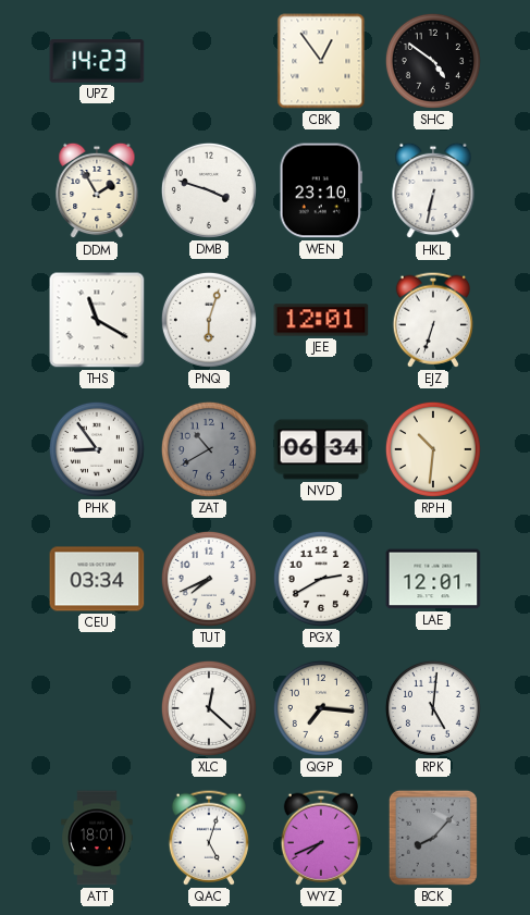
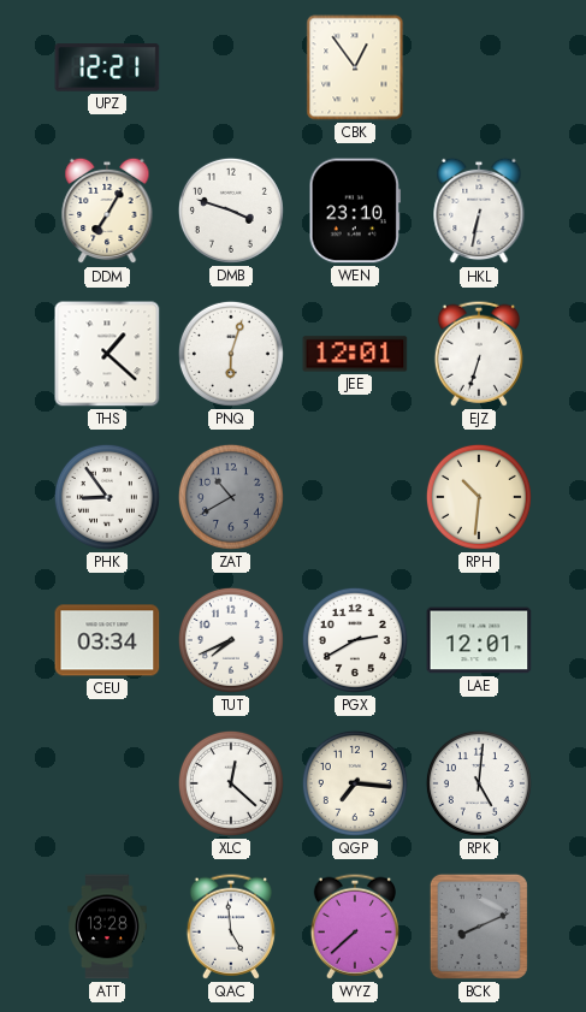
UPZ: 14:23 -> 12:21
SHC: 4:51 -> none
DDM: 1:55 -> 7:05
THS: 11:20 -> 1:22
NVD: 06:34 -> none
ATT: 18:01 -> 13:28
QAC: 5:03 -> 4:59
WYZ: 7:41 -> 7:38
BCK: 8:07 -> 8:11
